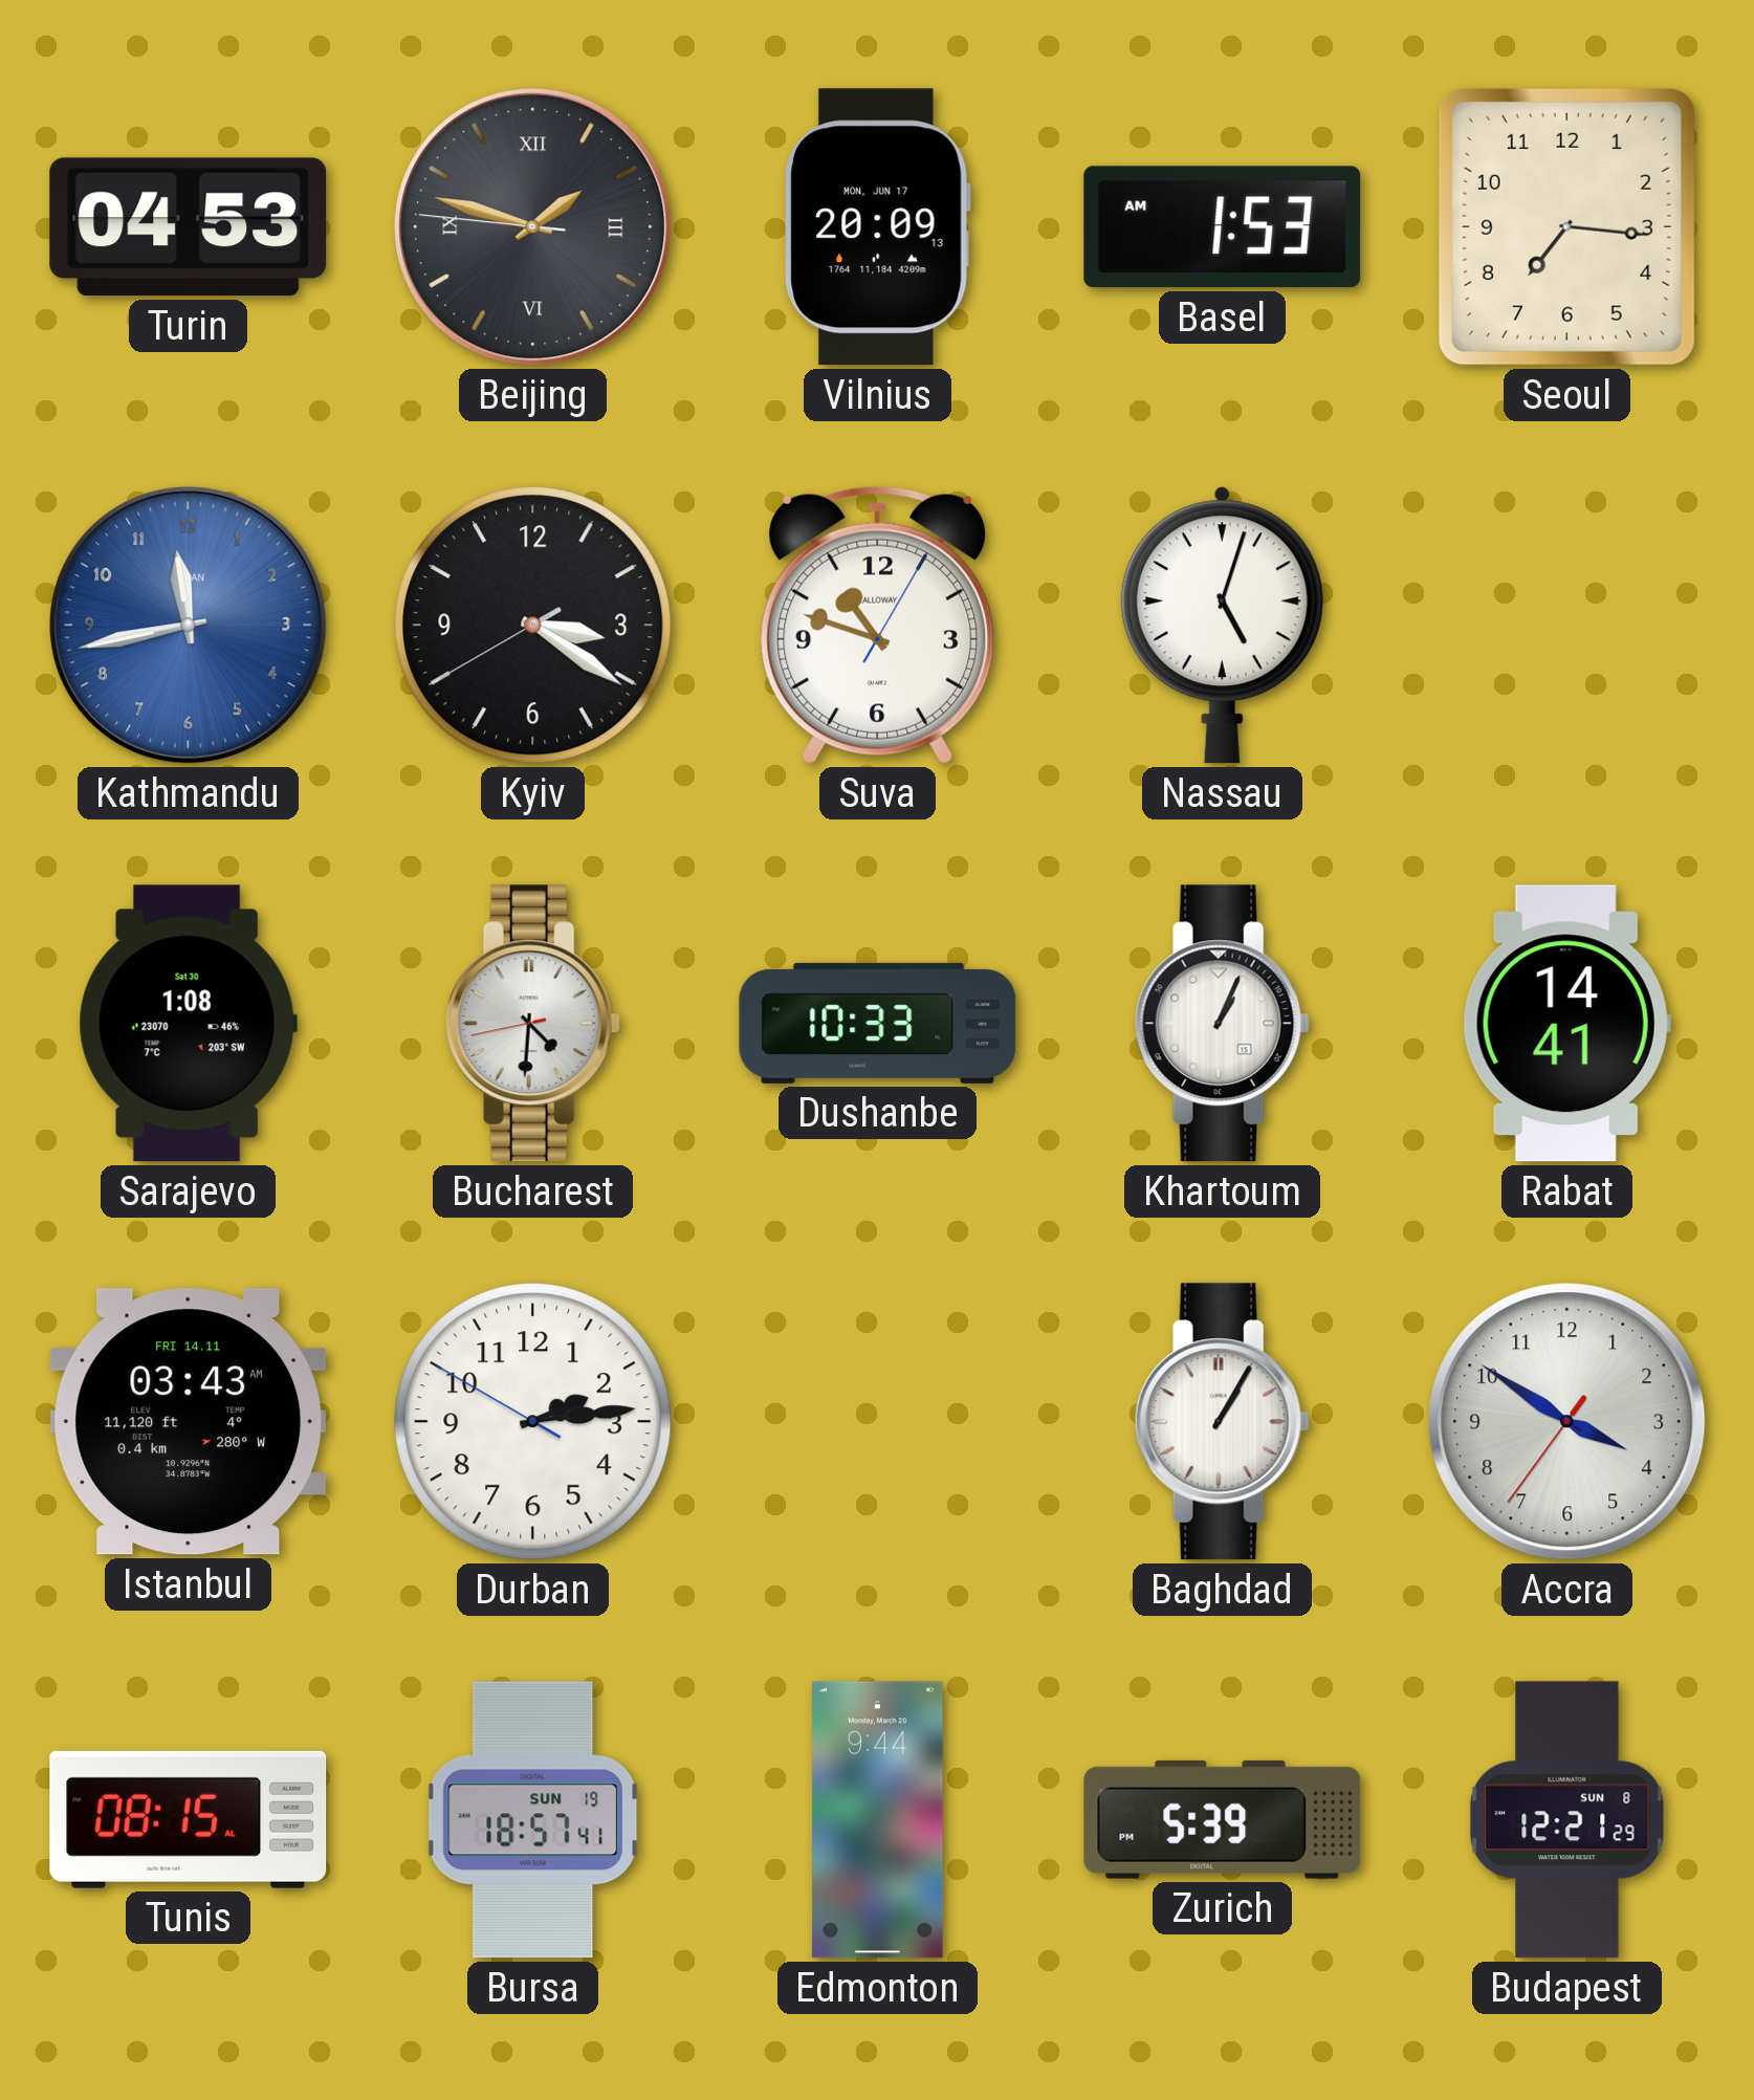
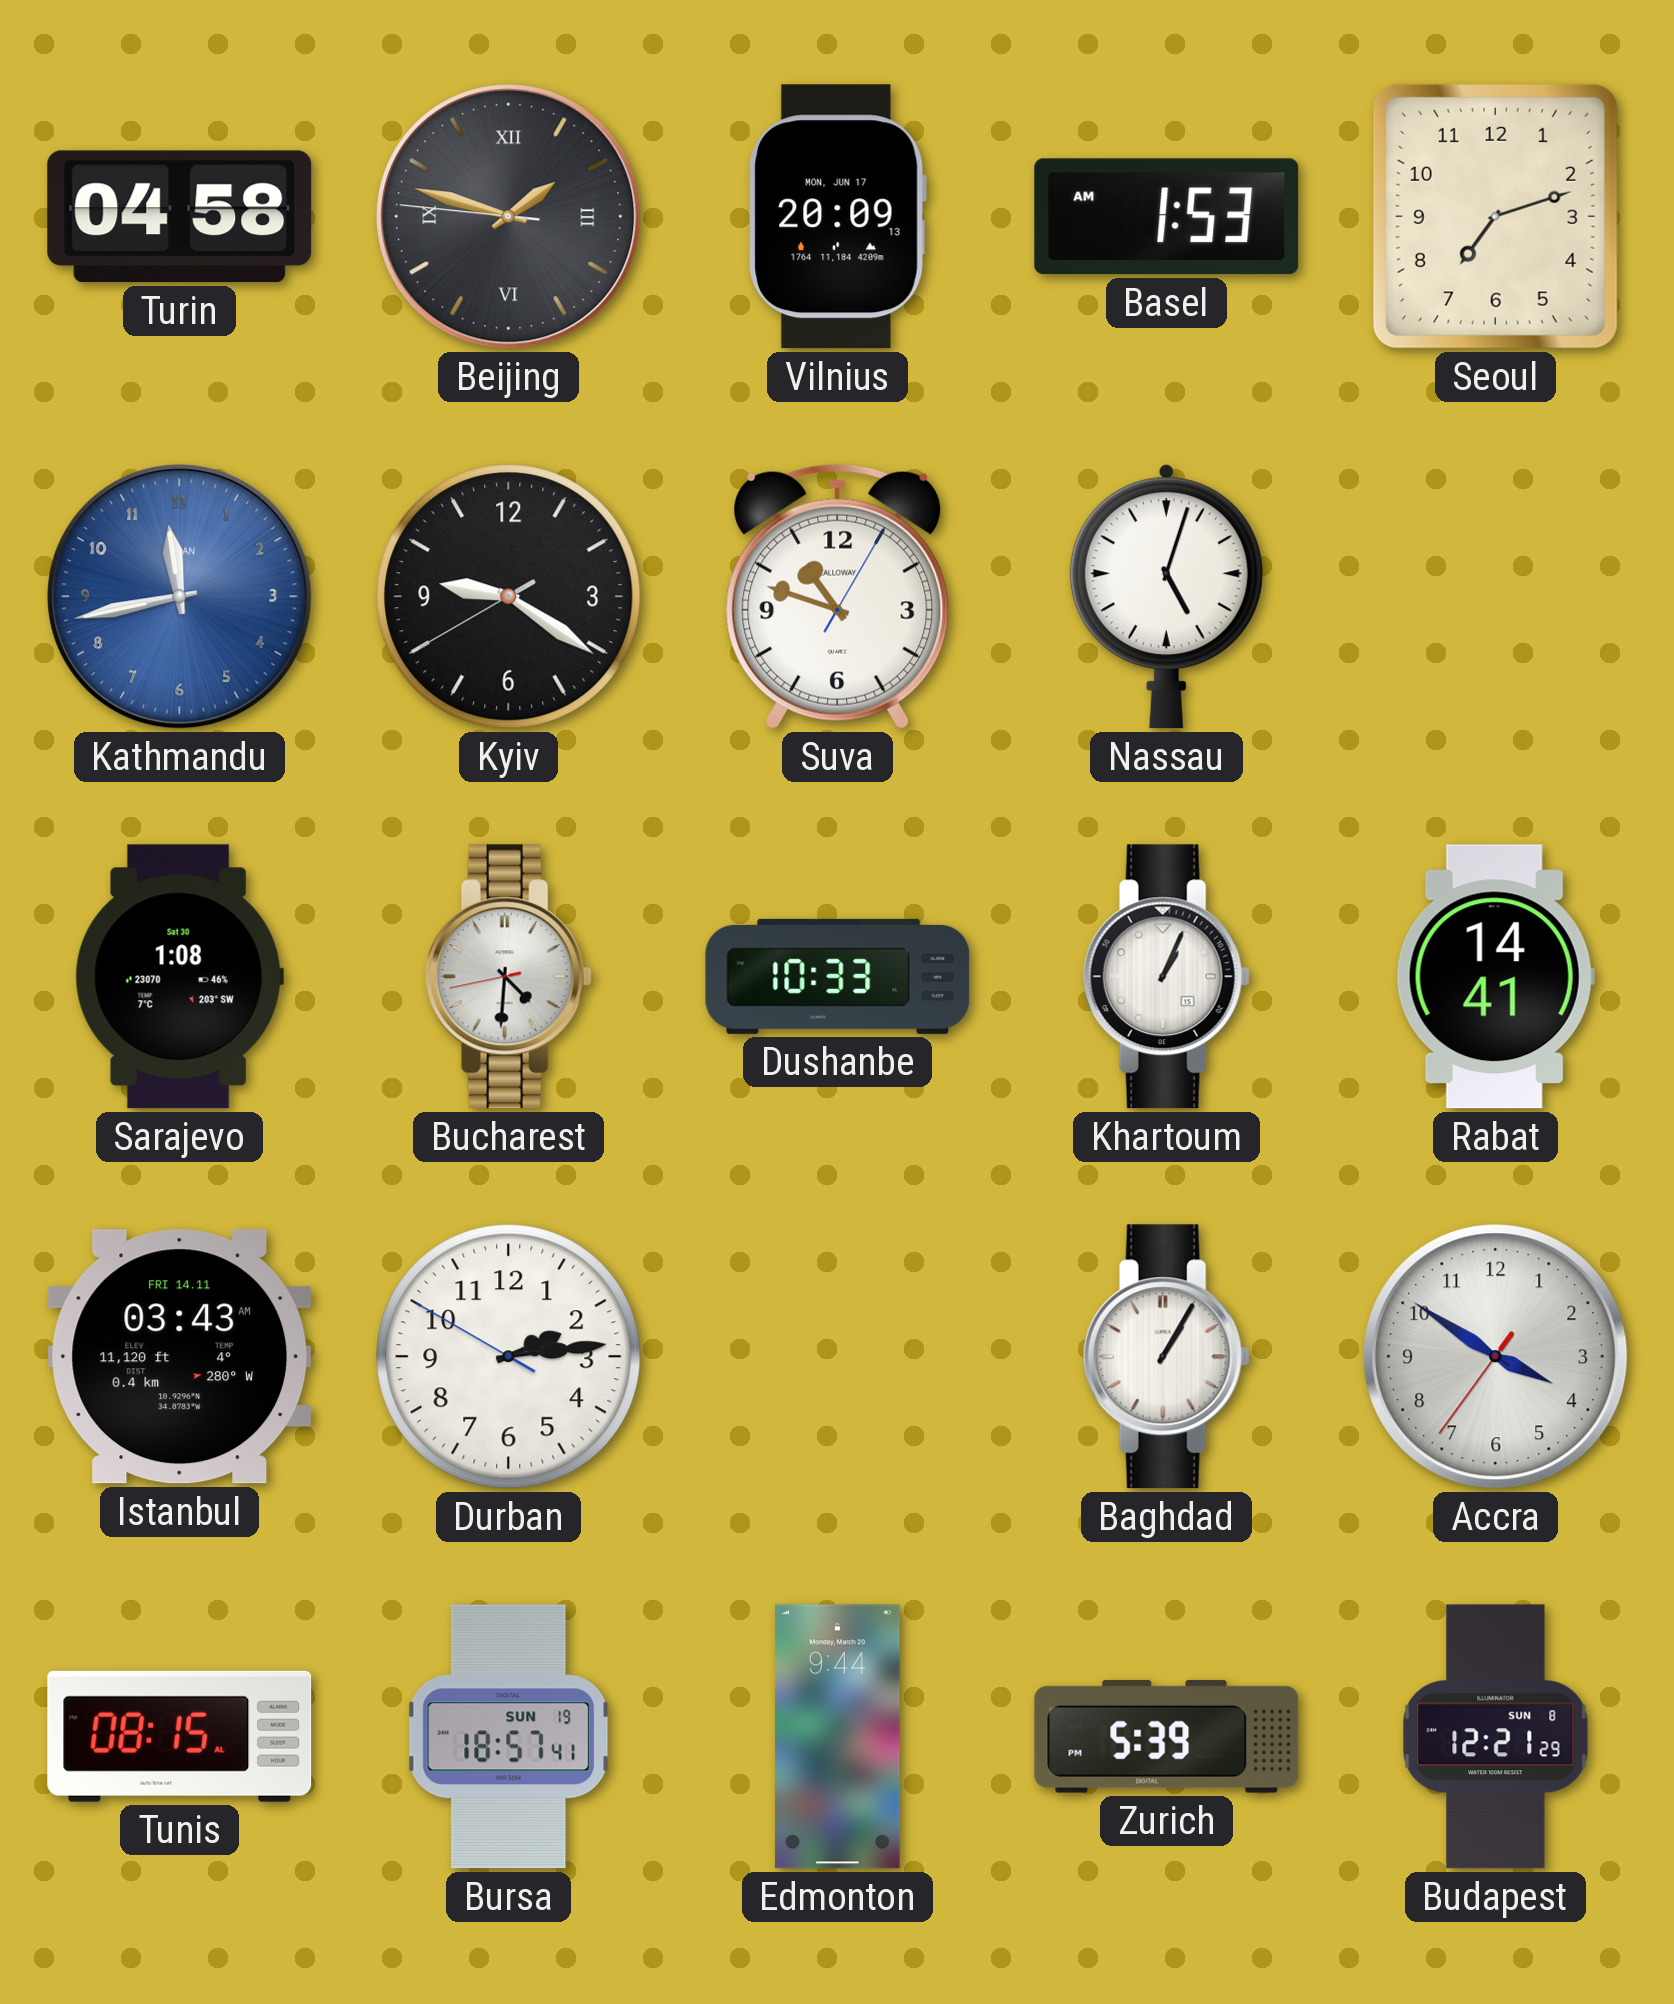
Turin: 04:53 -> 04:58
Seoul: 7:16 -> 7:12
Kyiv: 3:20 -> 9:20
